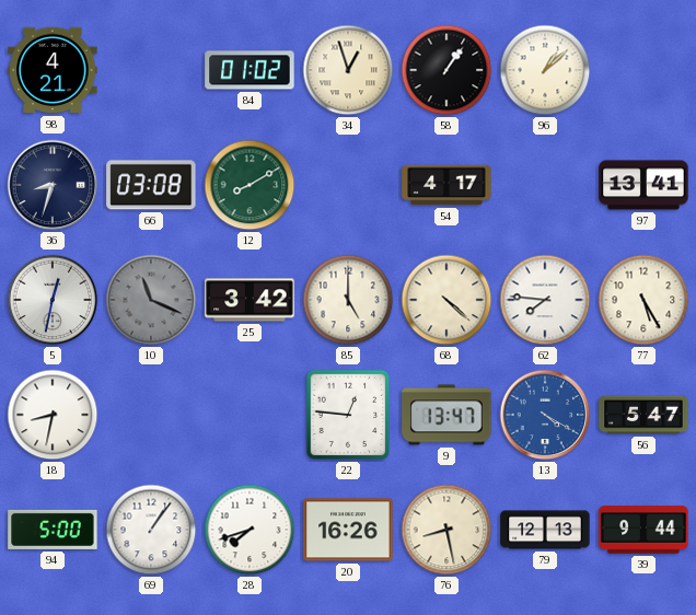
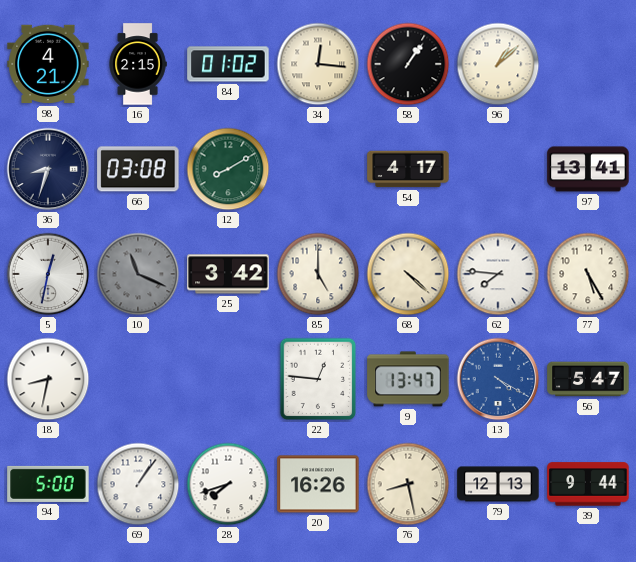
16: none -> 2:15
34: 12:57 -> 12:16
